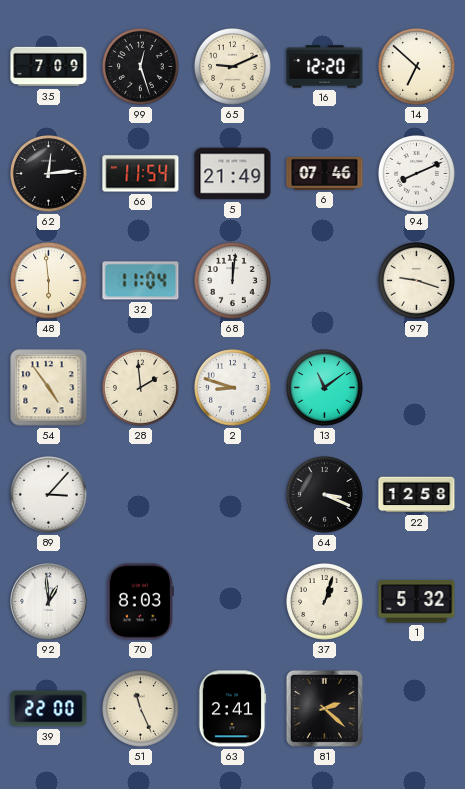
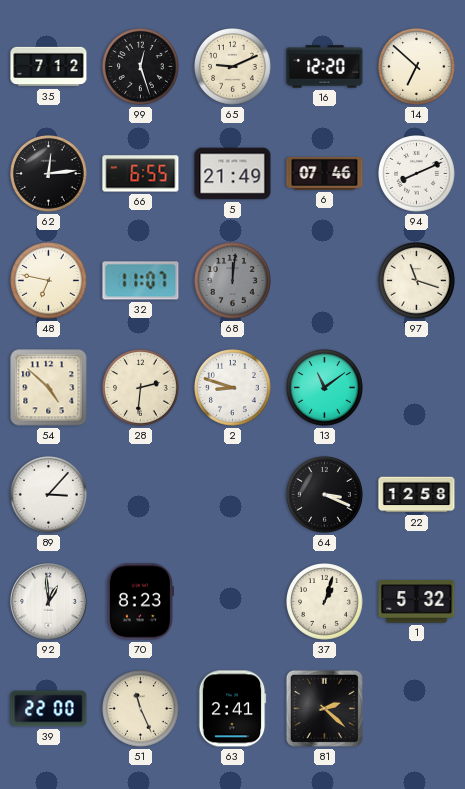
35: 7:09 -> 7:12
66: 11:54 -> 6:55
48: 5:59 -> 6:47
32: 11:04 -> 11:07
68 dial: white -> grey
97: 9:18 -> 11:18
54: 4:54 -> 4:52
28: 1:59 -> 2:31
70: 8:03 -> 8:23
